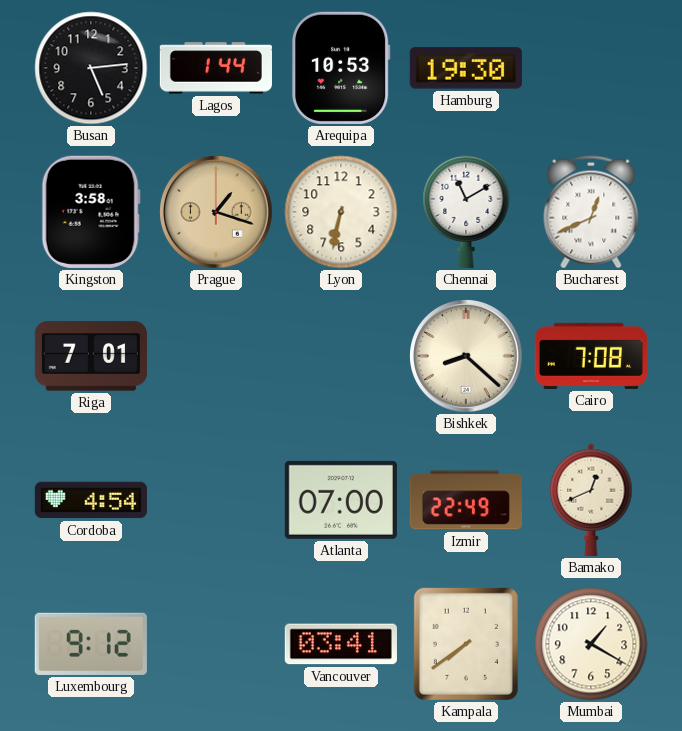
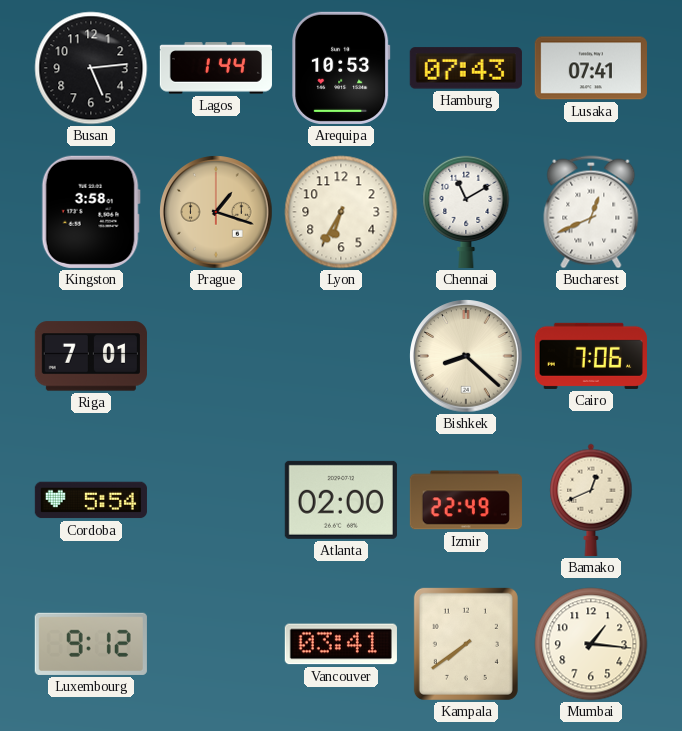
Hamburg: 19:30 -> 07:43
Lusaka: none -> 07:41
Lyon: 6:32 -> 6:35
Cairo: 7:08 -> 7:06
Cordoba: 4:54 -> 5:54
Atlanta: 07:00 -> 02:00
Mumbai: 1:20 -> 1:16
